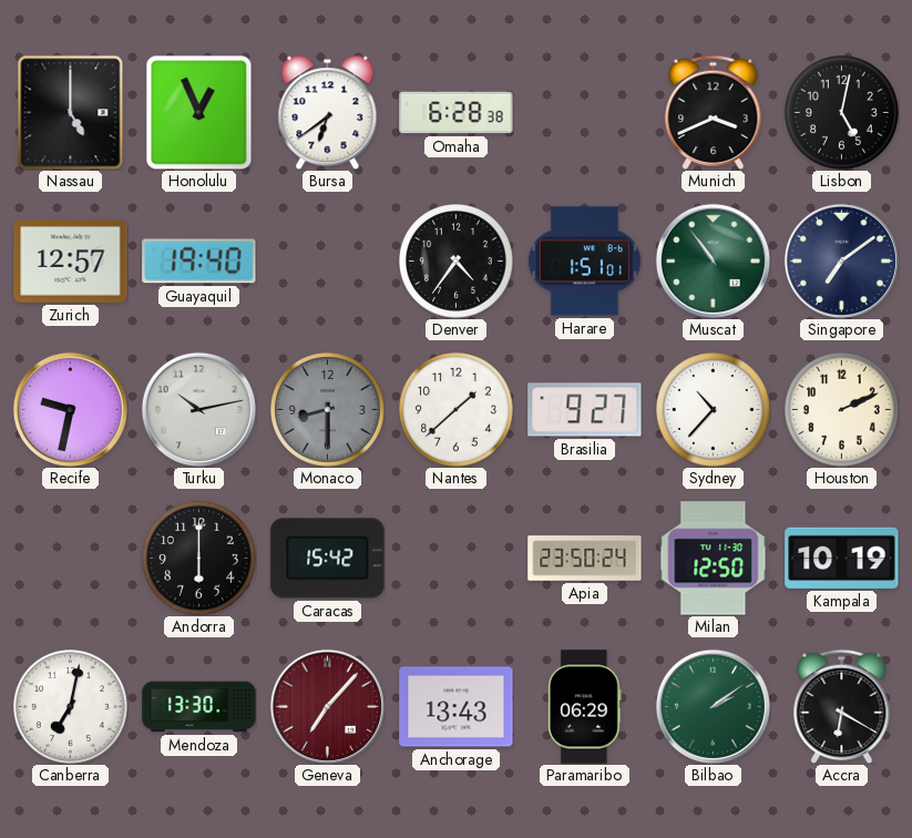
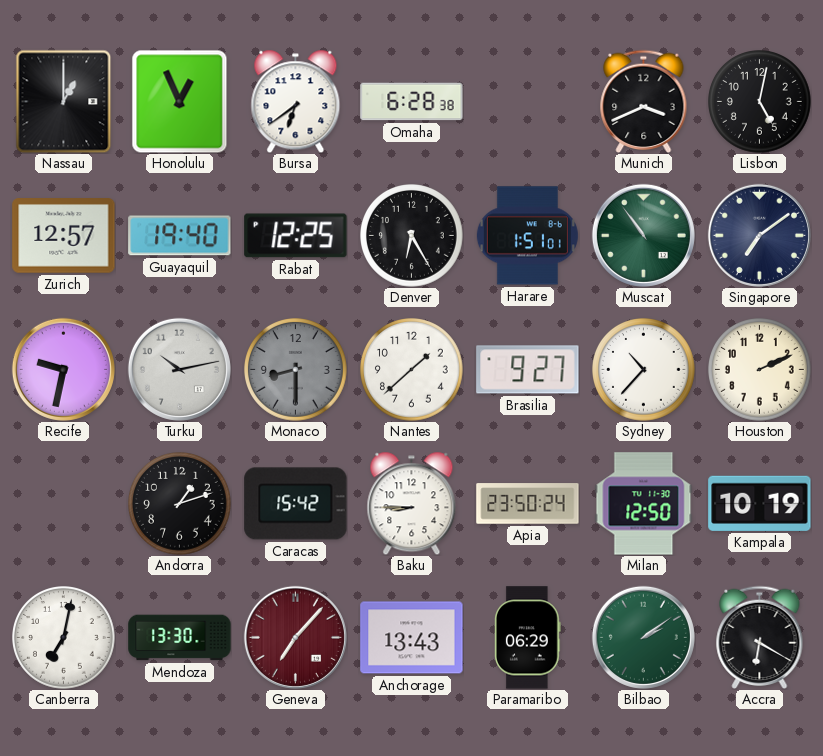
Nassau: 5:00 -> 1:00
Rabat: none -> 12:25
Denver: 4:36 -> 6:25
Andorra: 6:00 -> 1:12
Baku: none -> 8:45
